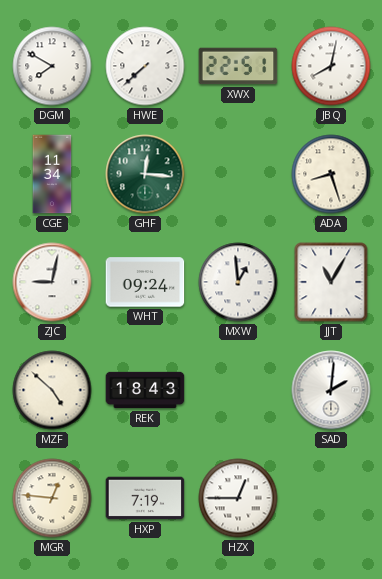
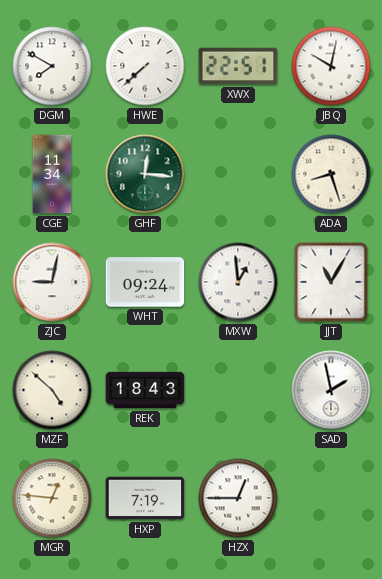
JBQ: 8:02 -> 10:02
SAD: 2:01 -> 1:58
